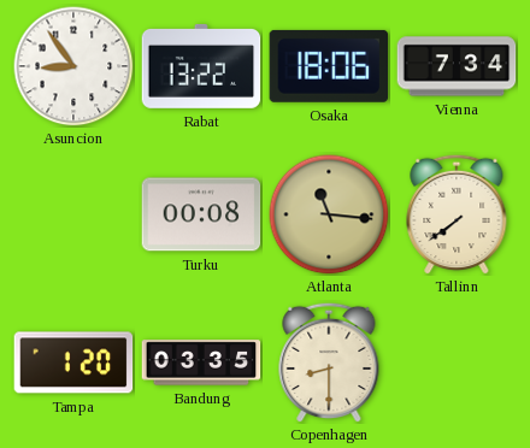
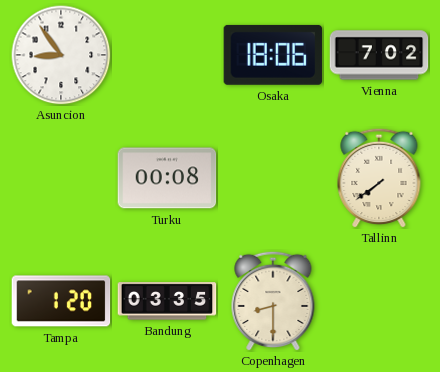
Rabat: 13:22 -> none
Vienna: 7:34 -> 7:02
Atlanta: 11:16 -> none
